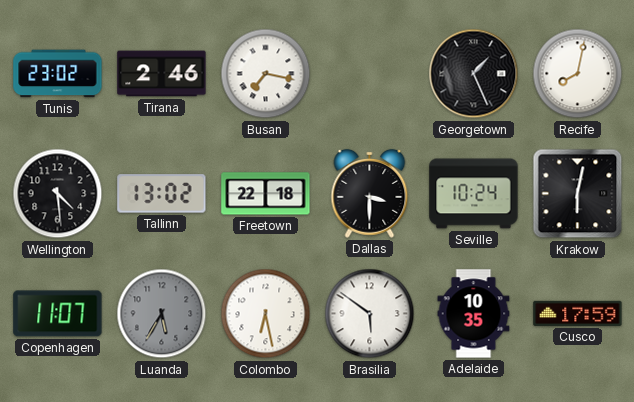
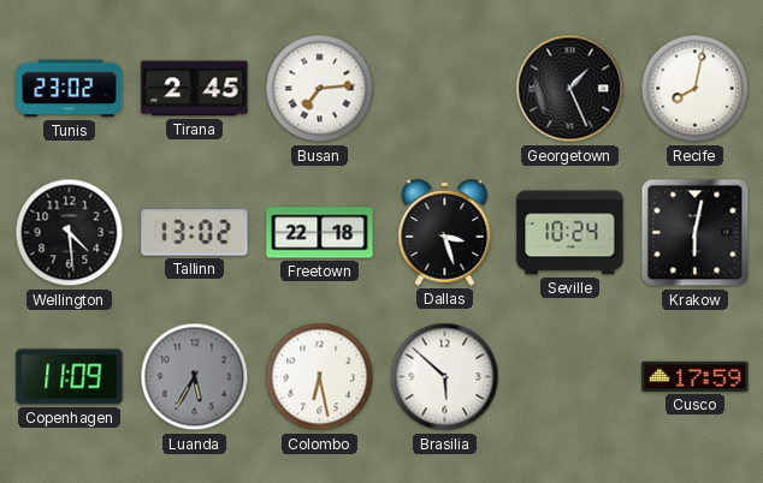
Tirana: 2:46 -> 2:45
Busan: 7:17 -> 7:14
Dallas: 3:30 -> 3:27
Copenhagen: 11:07 -> 11:09
Brasilia: 5:51 -> 5:52
Adelaide: 10:35 -> none
